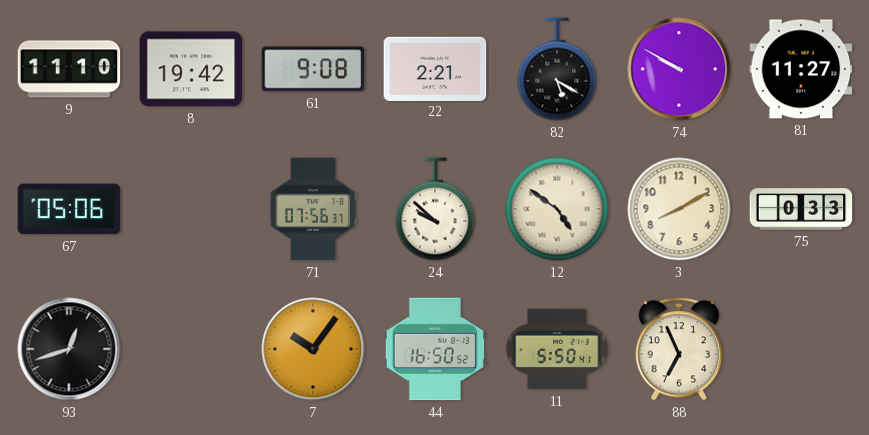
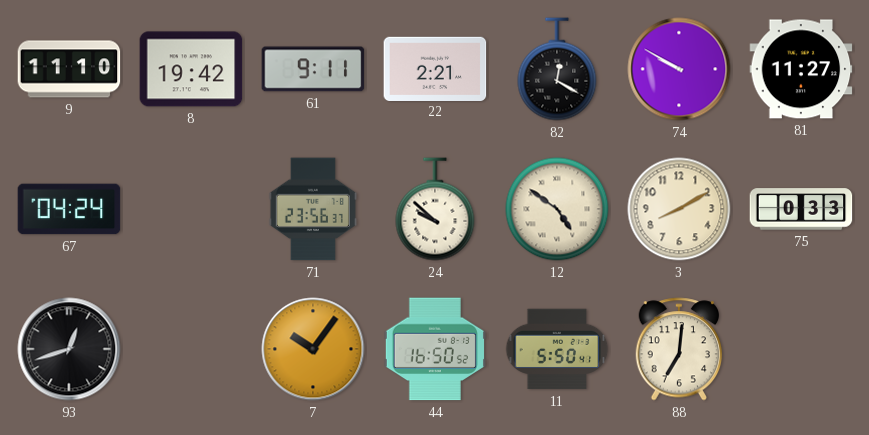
61: 9:08 -> 9:11
82: 5:20 -> 12:20
67: 05:06 -> 04:24
71: 07:56 -> 23:56
88: 6:56 -> 7:01
